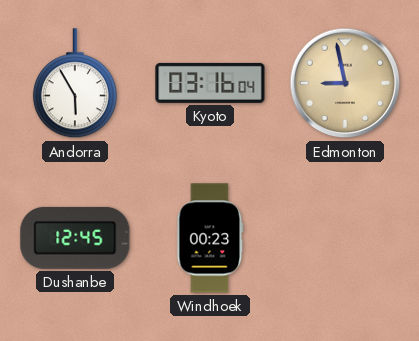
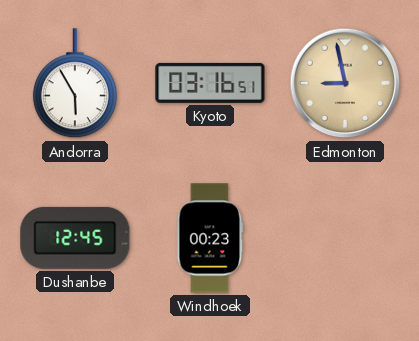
Kyoto: 03:16:04 -> 03:16:51
